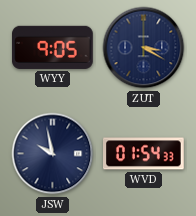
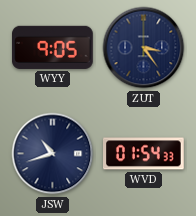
ZUT: 3:20 -> 3:24
JSW: 9:58 -> 10:42
